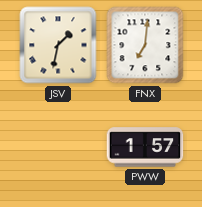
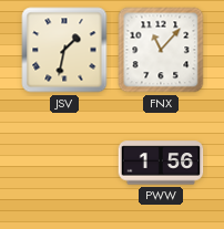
FNX: 7:01 -> 11:07
PWW: 1:57 -> 1:56
